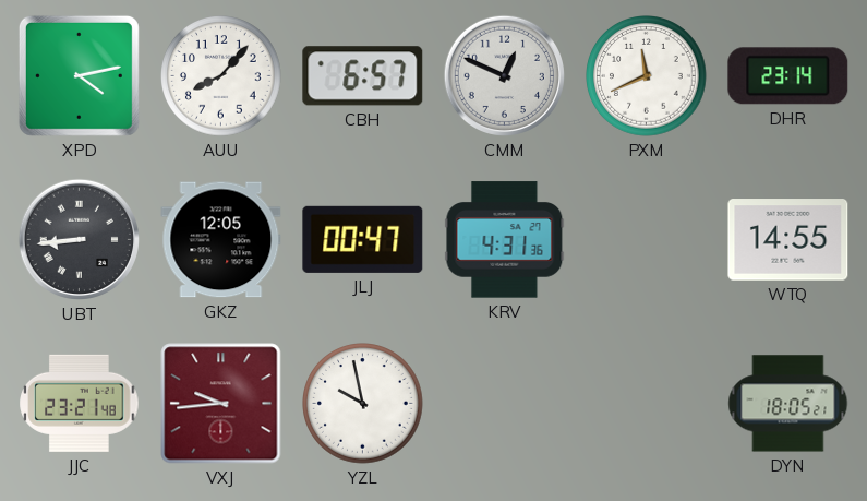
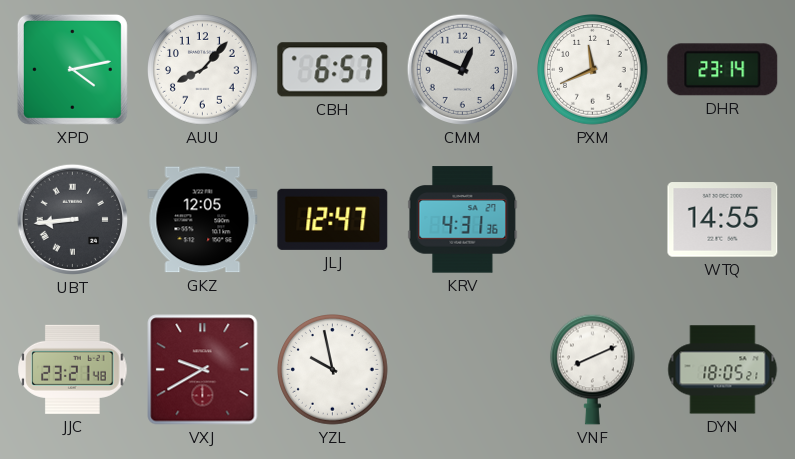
JLJ: 00:47 -> 12:47
VXJ: 9:44 -> 9:40
VNF: none -> 8:11
